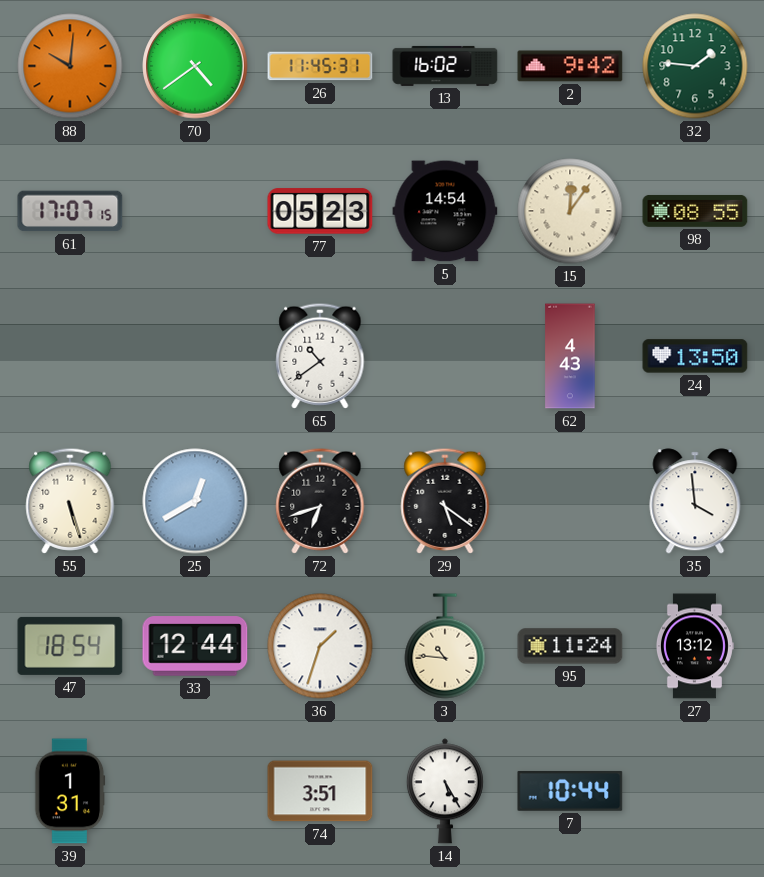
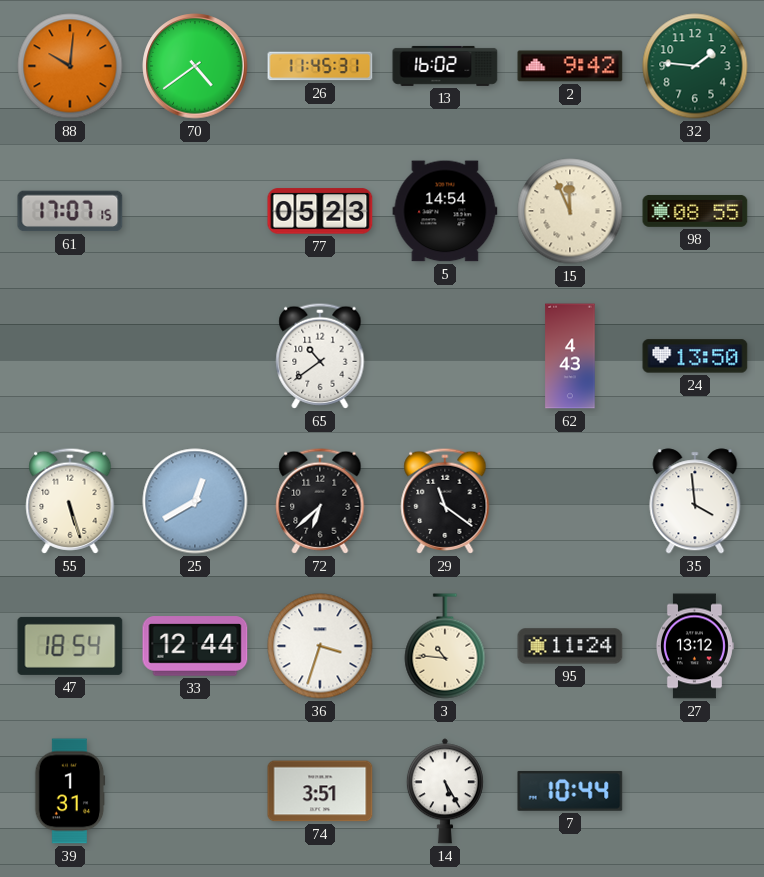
15: 12:06 -> 11:56
72: 6:42 -> 6:38
29: 5:21 -> 11:21
36: 1:33 -> 3:33
